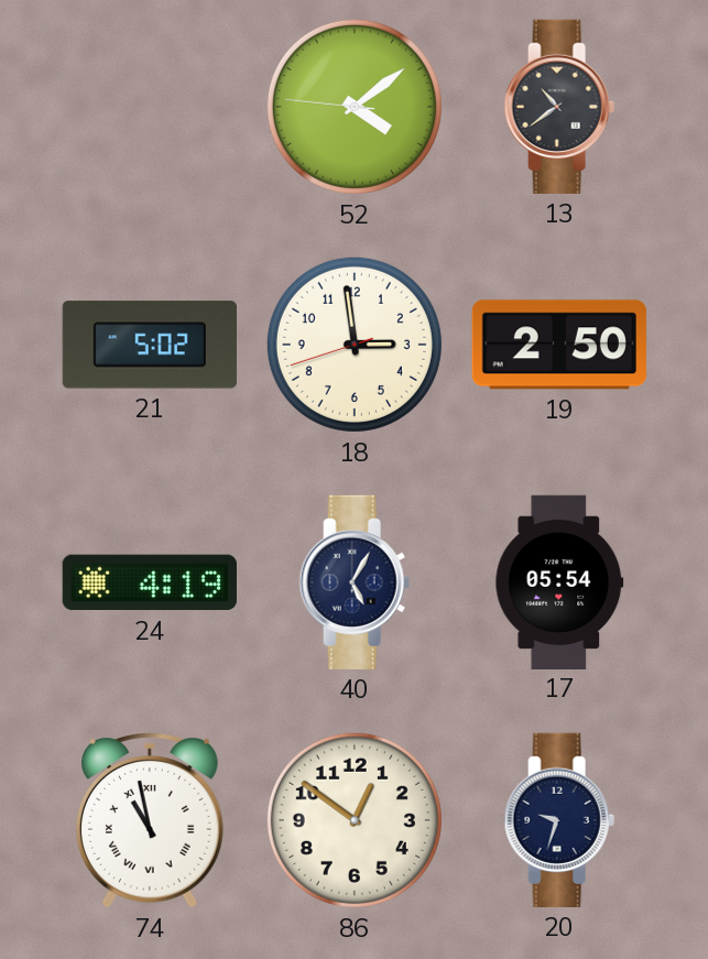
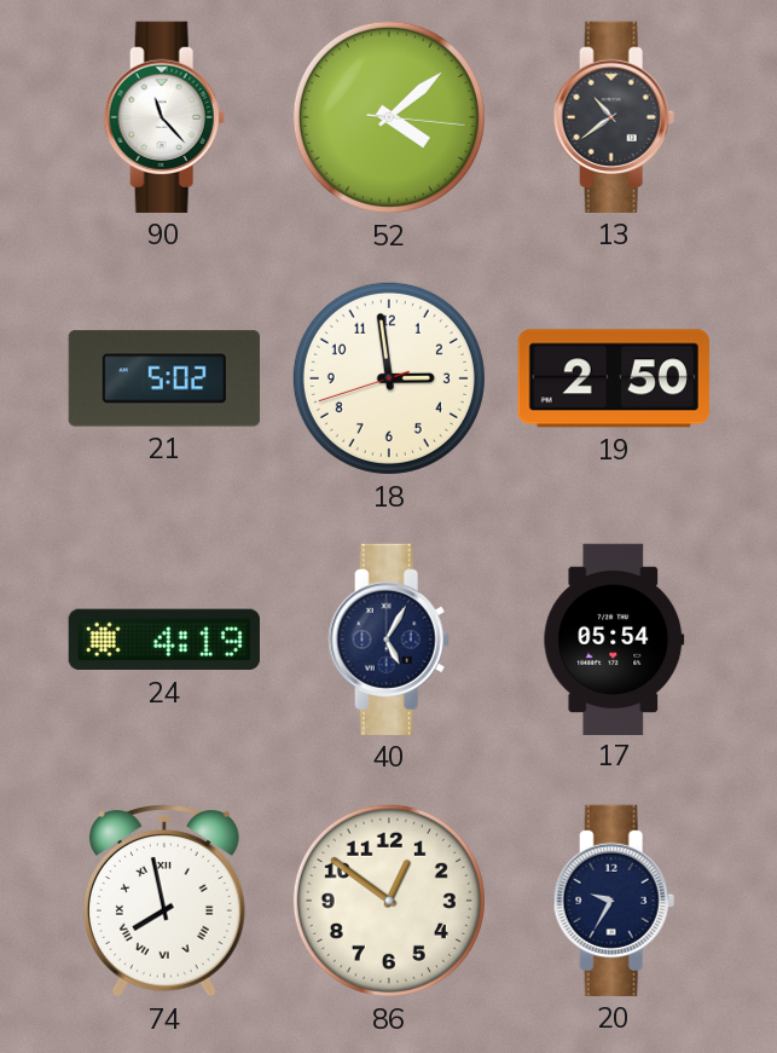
90: none -> 11:23
52: 4:08:46 -> 4:08:16
74: 10:58 -> 7:58
20: 9:33 -> 9:35
